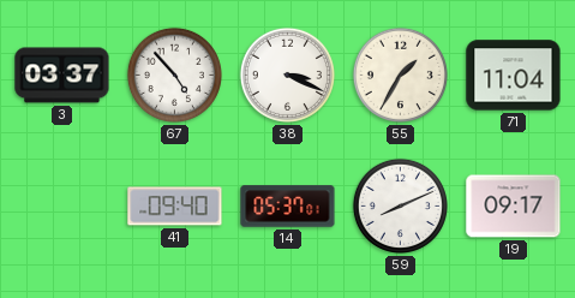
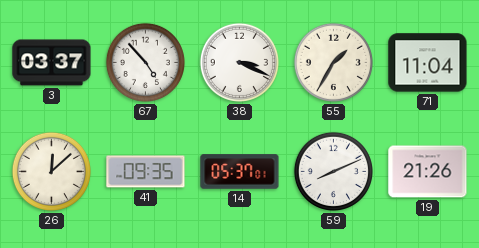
26: none -> 12:08
41: 09:40 -> 09:35
19: 09:17 -> 21:26
